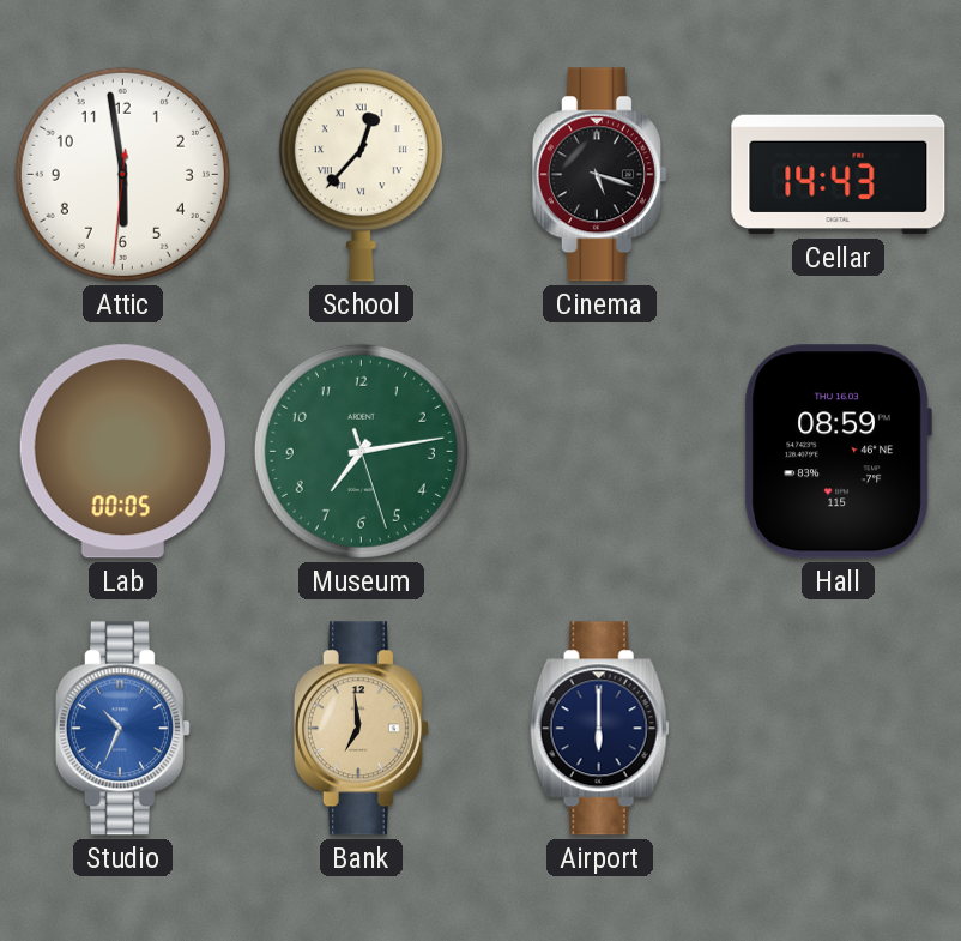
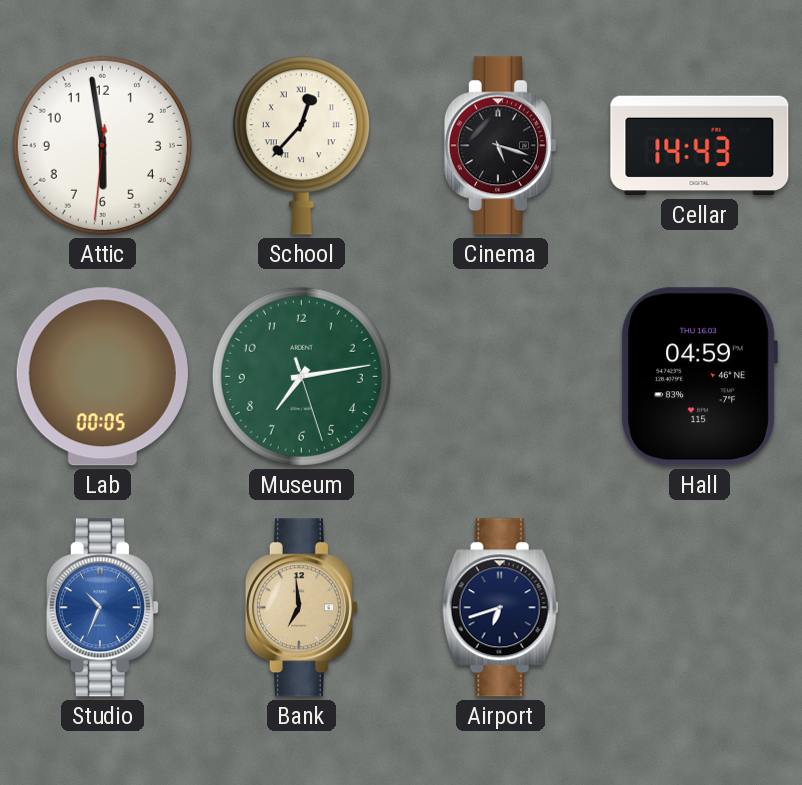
Hall: 08:59 -> 04:59
Airport: 6:00 -> 6:42
